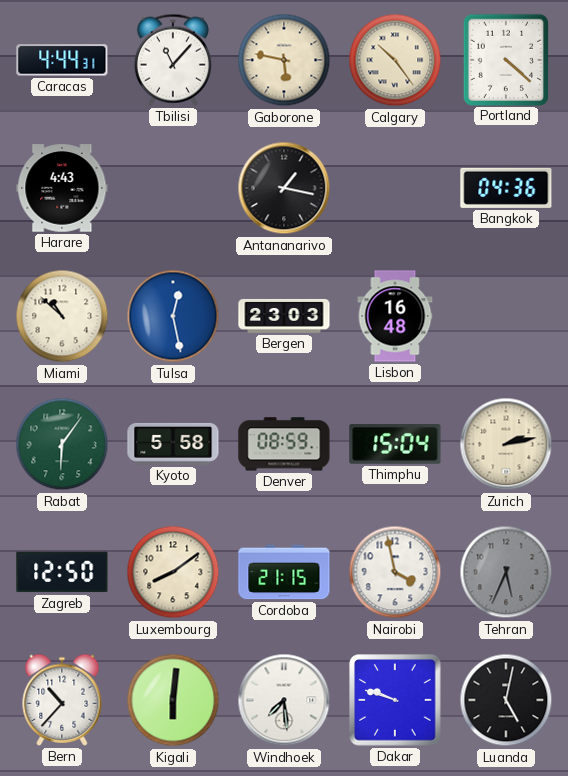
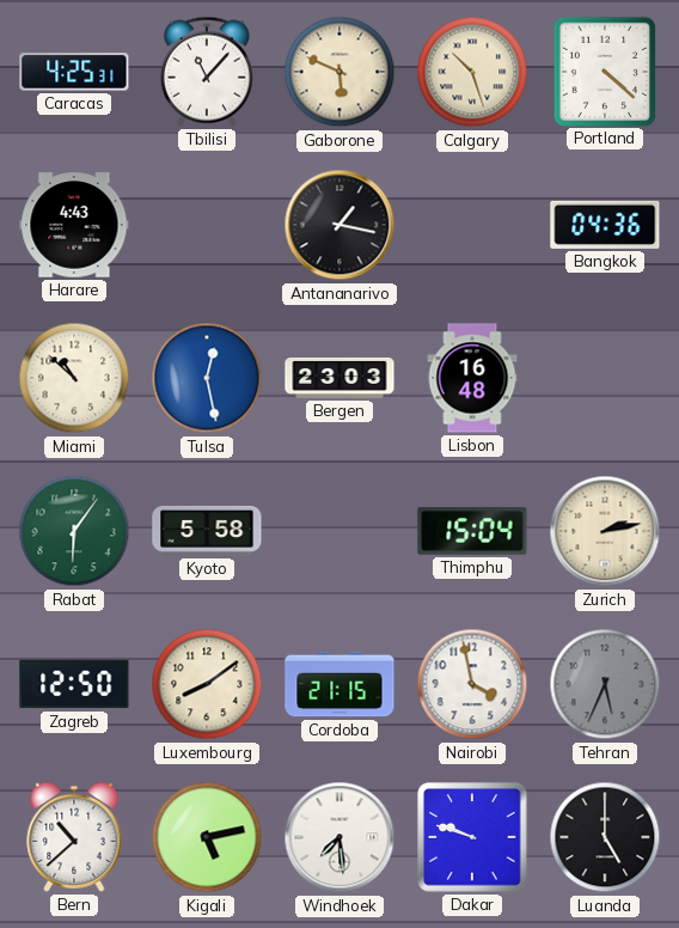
Caracas: 4:44 -> 4:25
Gaborone: 5:47 -> 5:49
Calgary: 10:24 -> 10:27
Denver: 08:59 -> none
Bern: 10:37 -> 10:38
Kigali: 6:01 -> 5:13
Luanda: 5:02 -> 5:00
